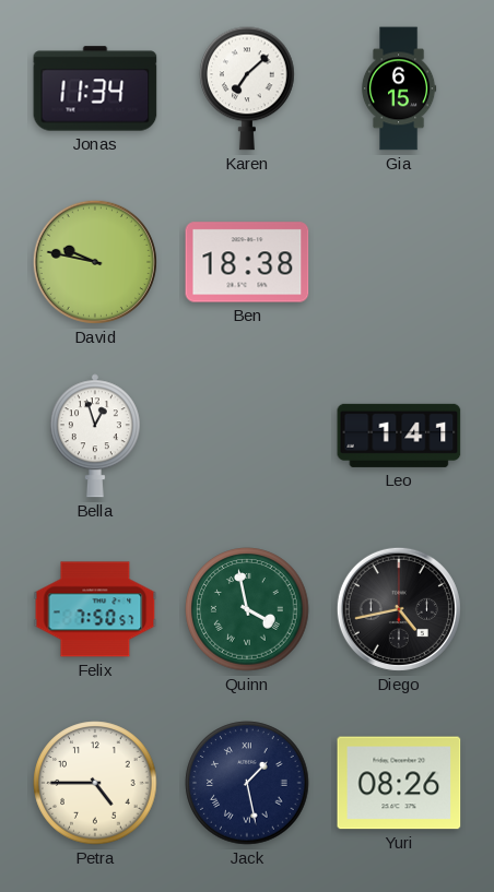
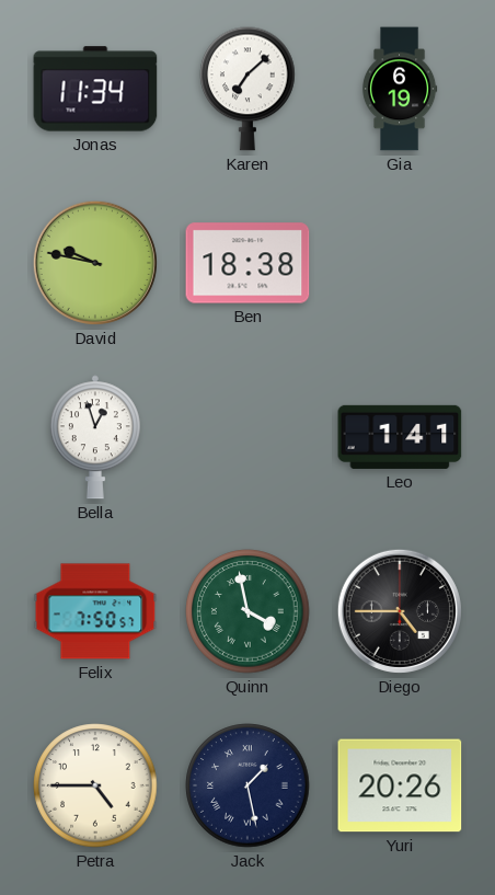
Gia: 6:15 -> 6:19
Diego: 4:43 -> 4:45
Yuri: 08:26 -> 20:26
